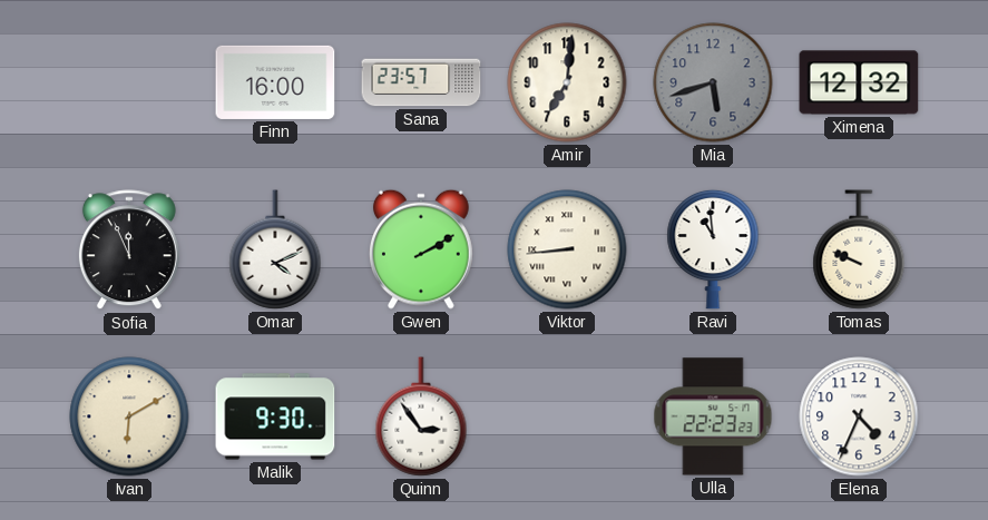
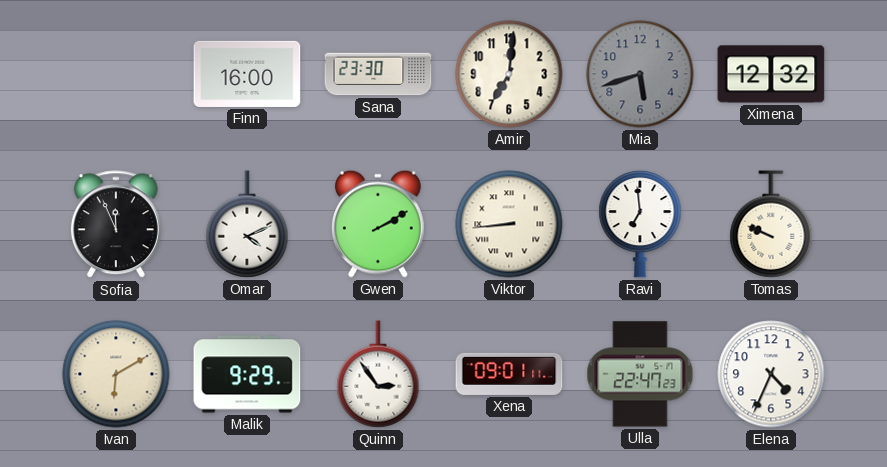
Sana: 23:57 -> 23:30
Ravi: 10:59 -> 6:59
Malik: 9:30 -> 9:29
Xena: none -> 09:01
Ulla: 22:23 -> 22:47
